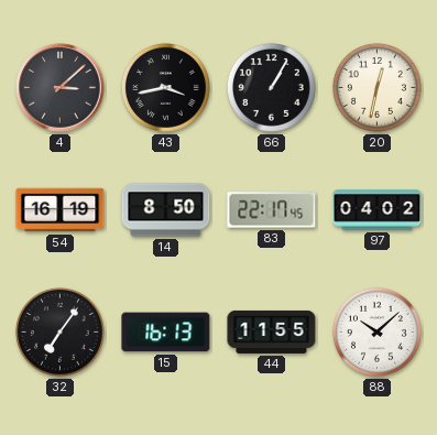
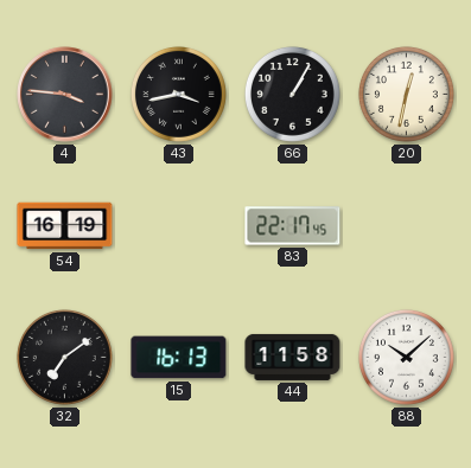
4: 3:08 -> 3:46
14: 8:50 -> none
97: 04:02 -> none
32: 7:06 -> 7:09
44: 11:55 -> 11:58
